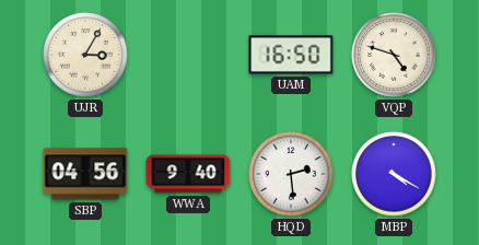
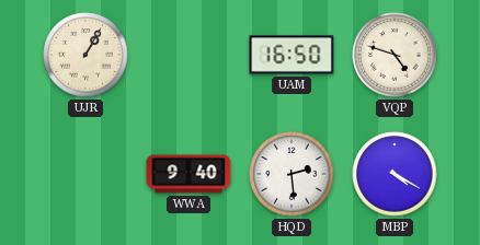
UJR: 3:05 -> 1:05
SBP: 04:56 -> none
